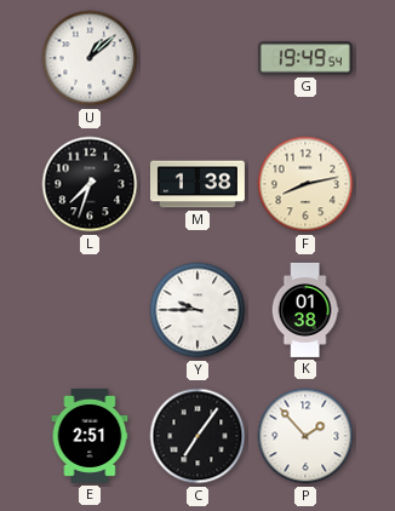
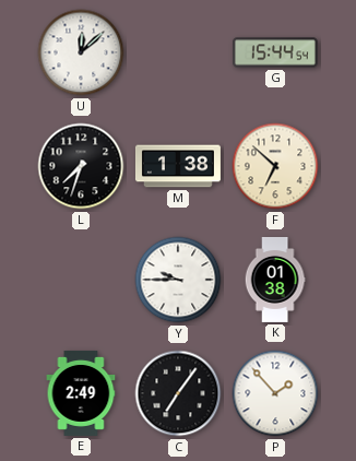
U: 1:08 -> 12:08
G: 19:49 -> 15:44
F: 8:13 -> 6:52
E: 2:51 -> 2:49
